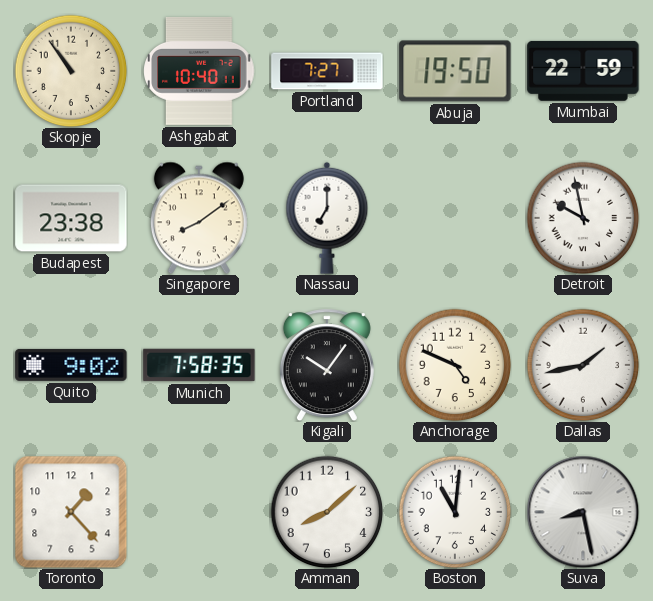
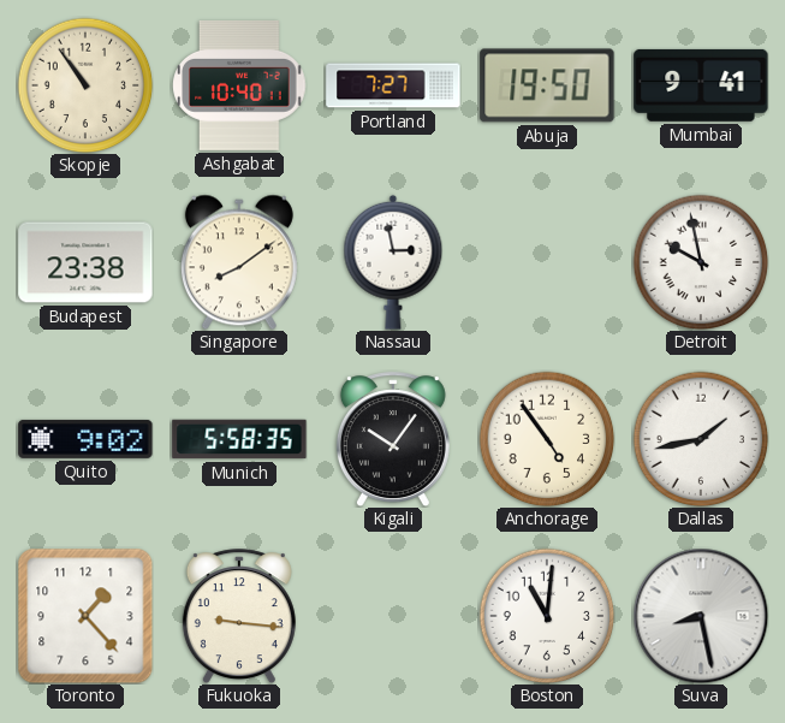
Mumbai: 22:59 -> 9:41
Nassau: 7:00 -> 2:58
Munich: 7:58 -> 5:58
Anchorage: 4:49 -> 4:54
Fukuoka: none -> 9:16
Amman: 8:08 -> none
